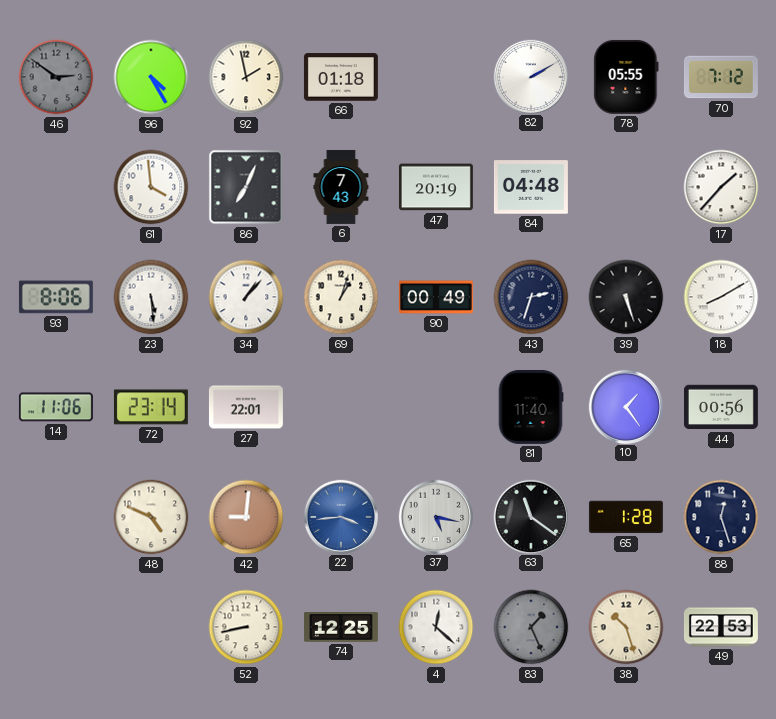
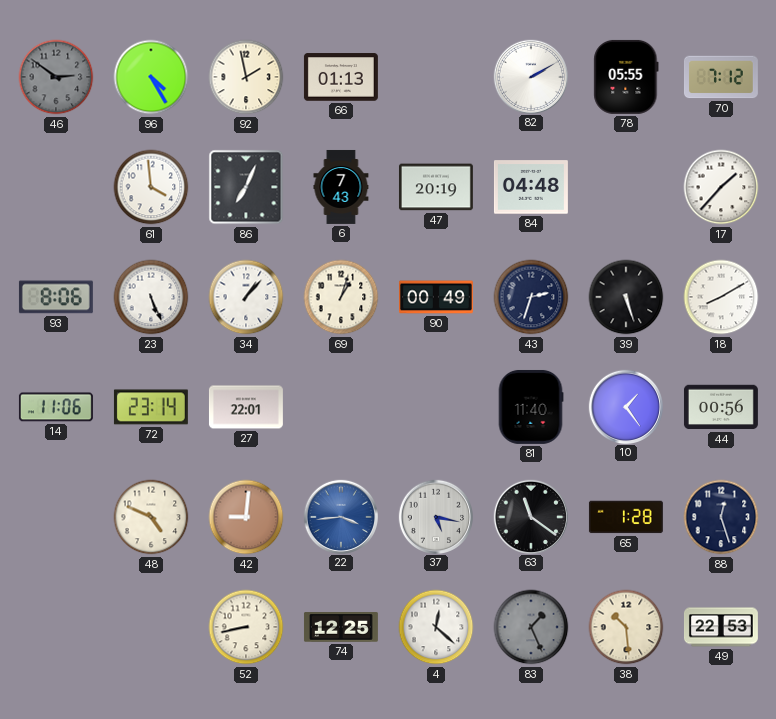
66: 01:18 -> 01:13
23: 5:29 -> 5:26
38: 10:27 -> 10:29
